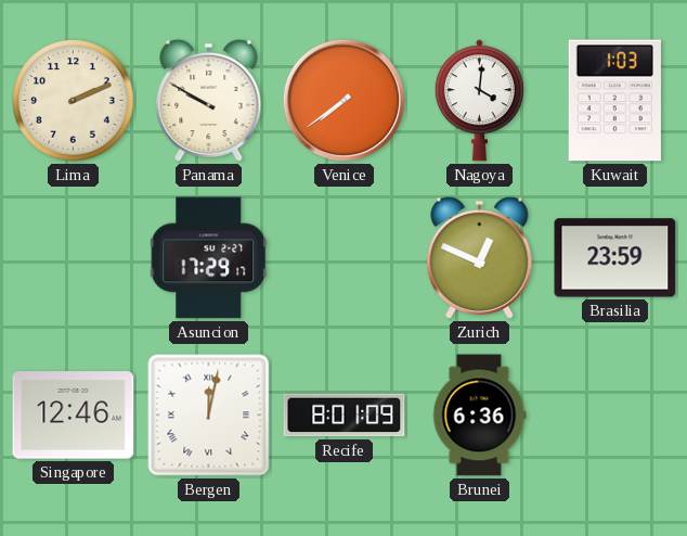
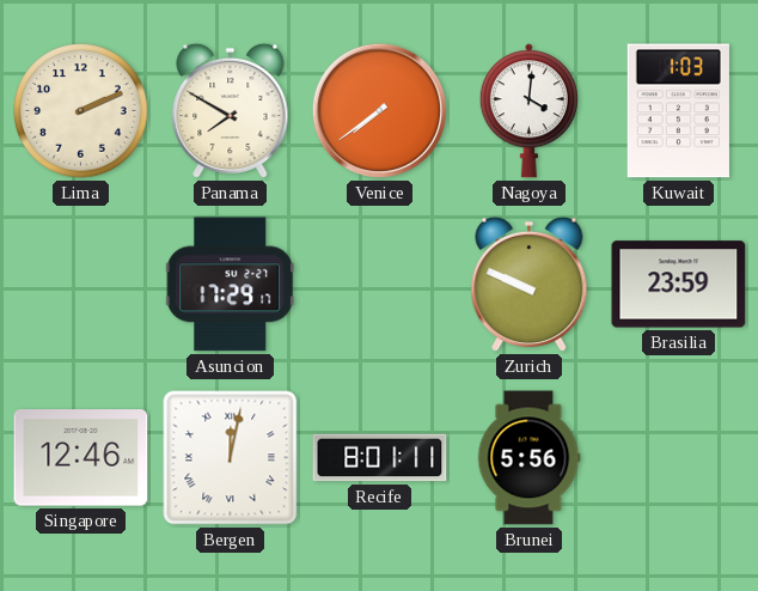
Panama: 9:50 -> 7:50
Zurich: 12:49 -> 9:49
Recife: 8:01:09 -> 8:01:11
Brunei: 6:36 -> 5:56
